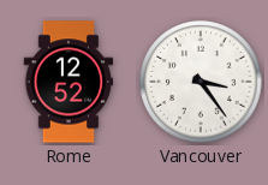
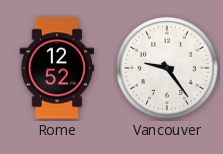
Vancouver: 3:24 -> 9:24
